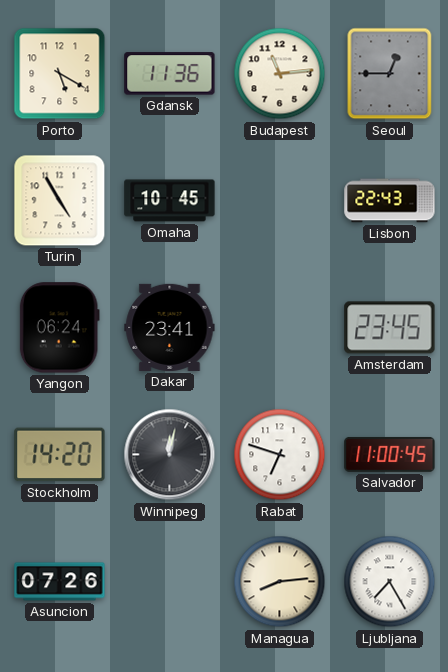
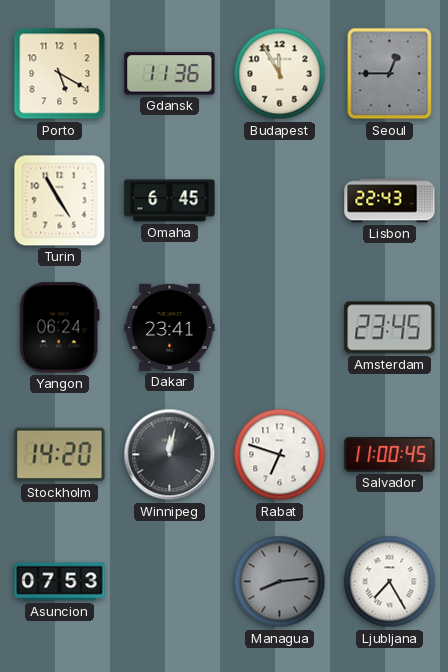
Budapest: 11:14 -> 11:55
Omaha: 10:45 -> 6:45
Asuncion: 07:26 -> 07:53
Managua dial: cream -> grey
